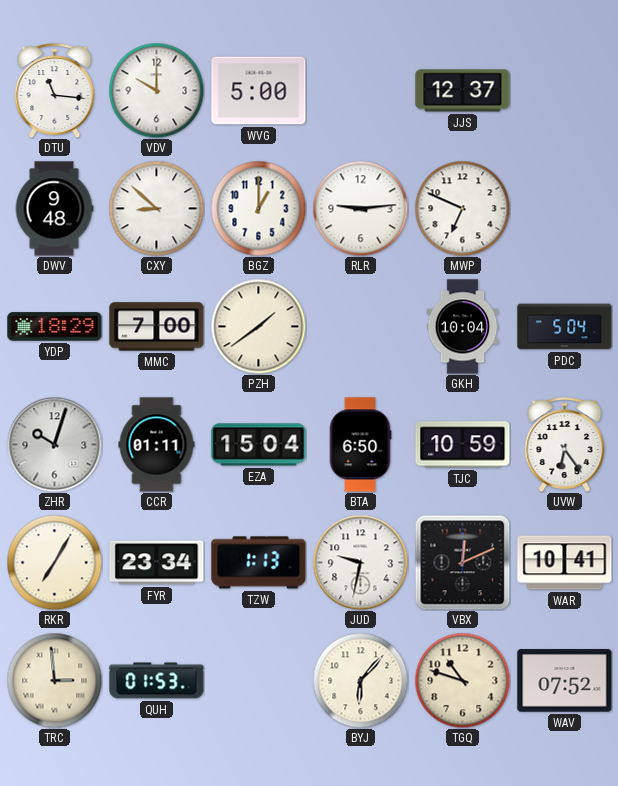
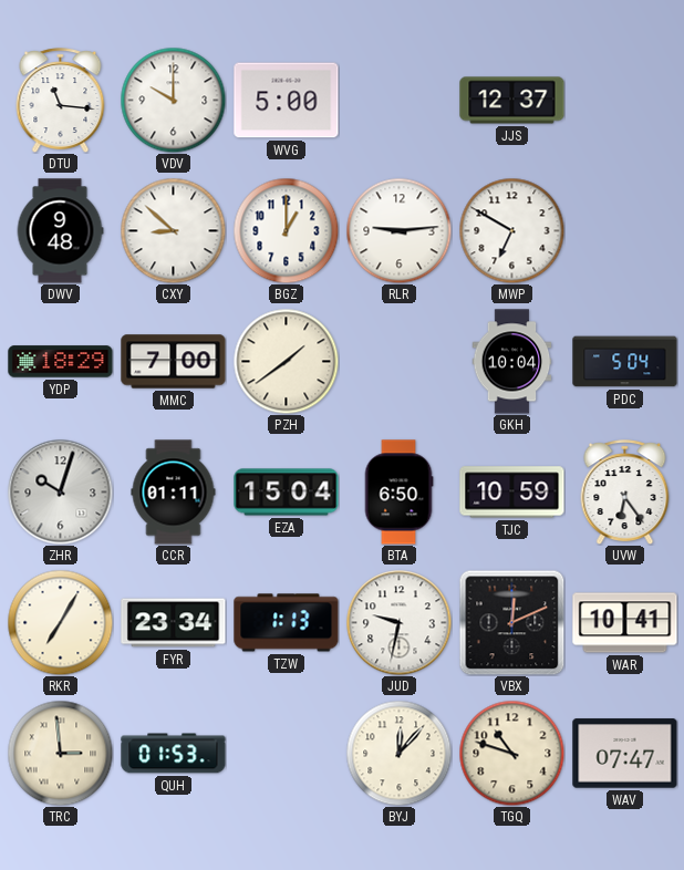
MWP: 6:49 -> 6:50
BYJ: 6:07 -> 12:07
WAV: 07:52 -> 07:47
